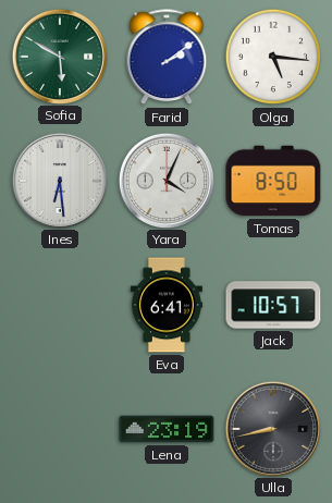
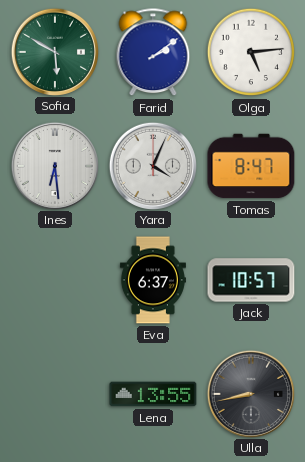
Olga: 5:16 -> 5:14
Tomas: 8:50 -> 8:47
Eva: 6:41 -> 6:37
Lena: 23:19 -> 13:55
